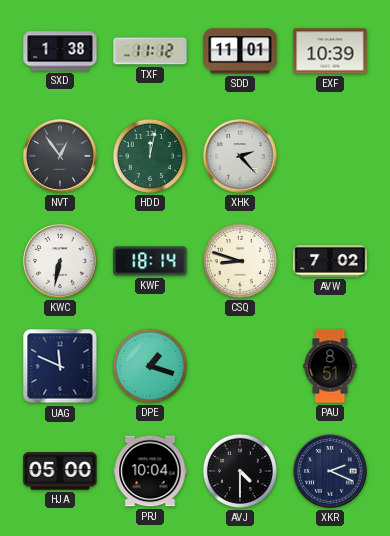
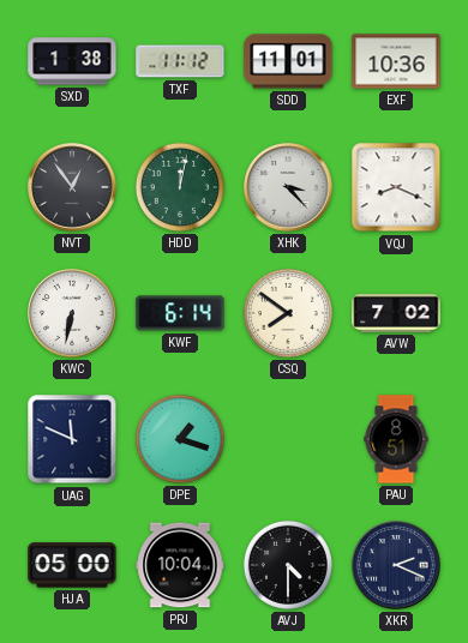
EXF: 10:39 -> 10:36
XHK: 2:23 -> 3:23
VQJ: none -> 8:19
KWF: 18:14 -> 6:14
CSQ: 8:48 -> 7:51
